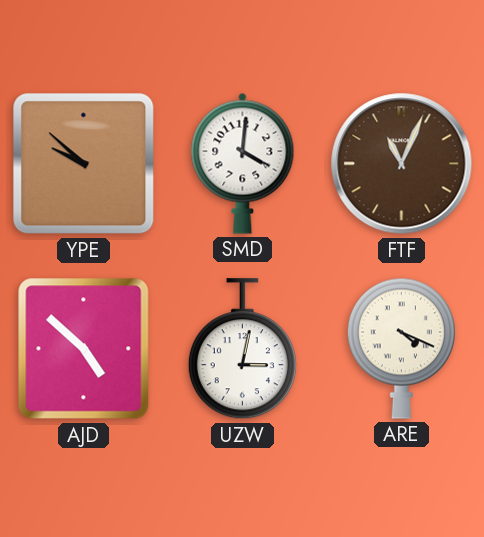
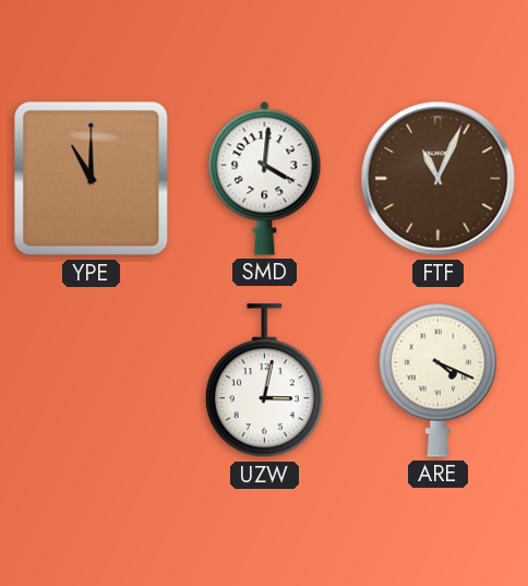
YPE: 9:52 -> 11:00
AJD: 4:52 -> none
